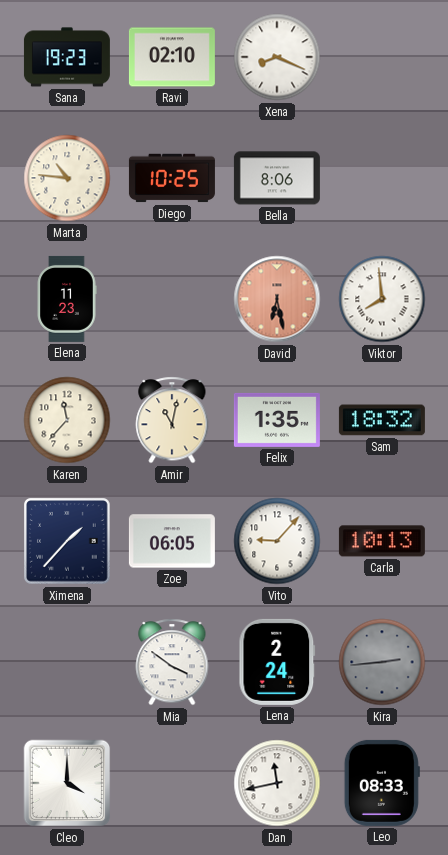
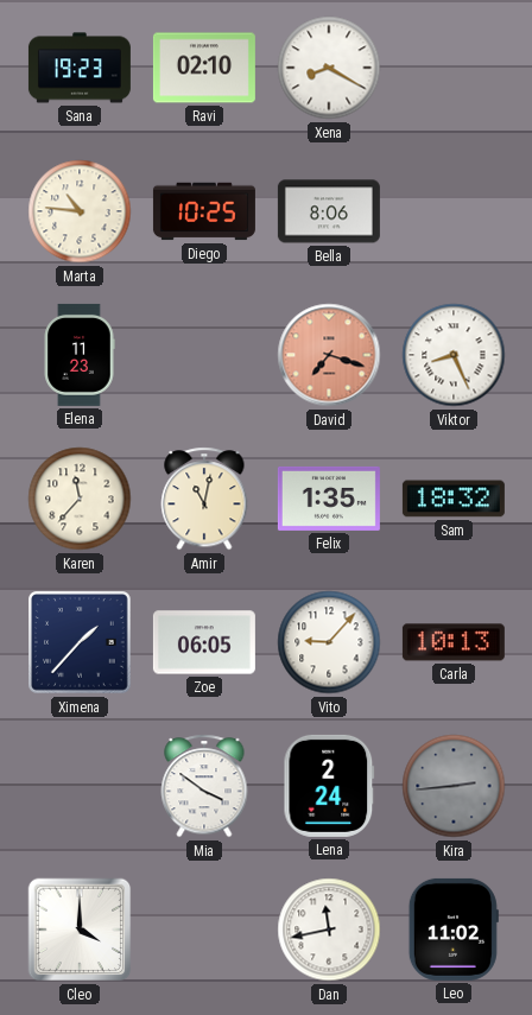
Xena: 8:19 -> 8:20
David: 6:28 -> 7:18
Viktor: 7:59 -> 8:26
Leo: 08:33 -> 11:02
